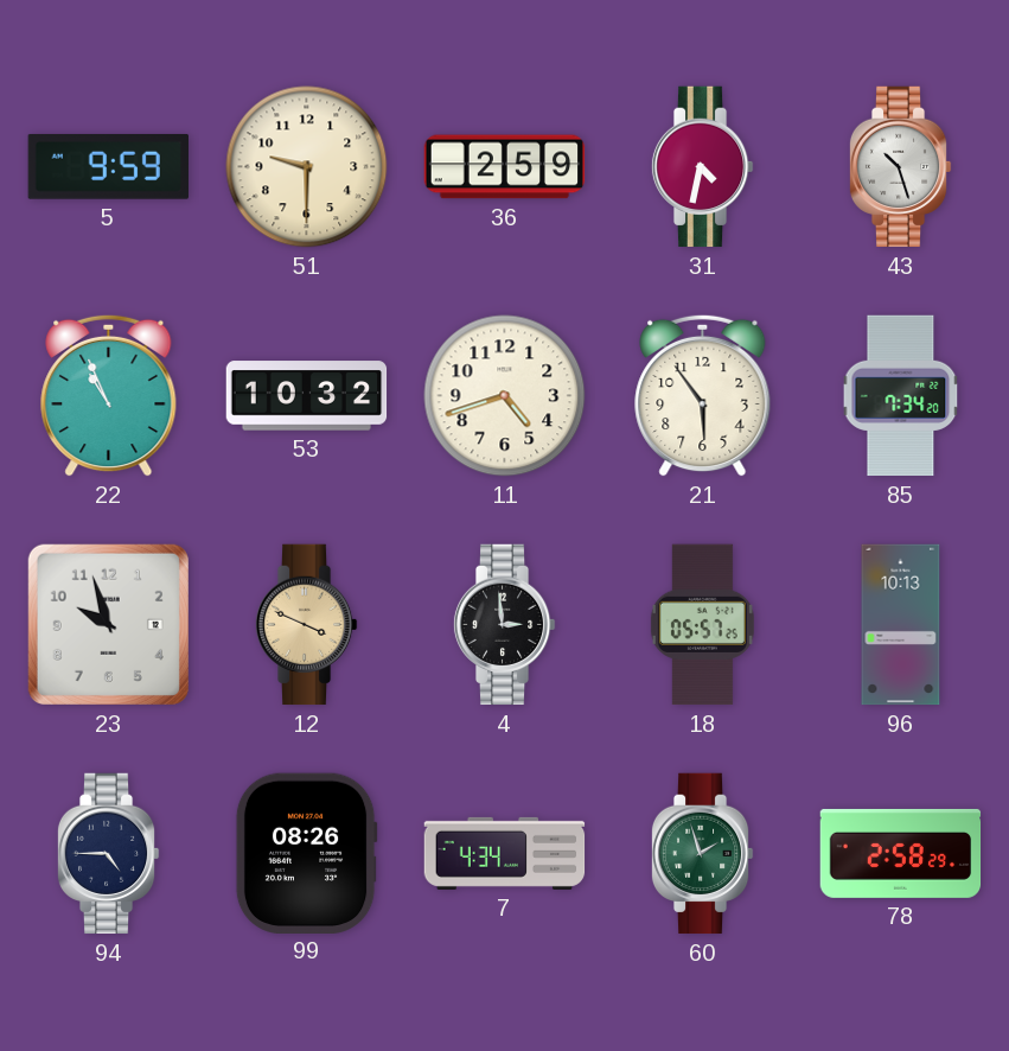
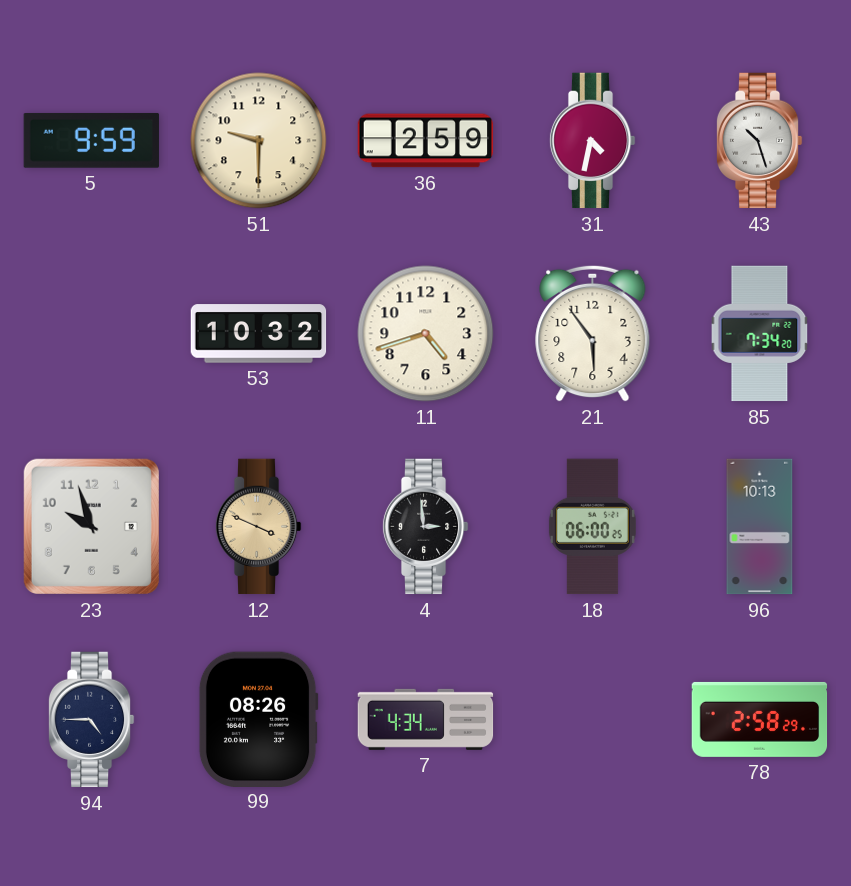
22: 10:56 -> none
18: 05:57 -> 06:00
60: 1:57 -> none
